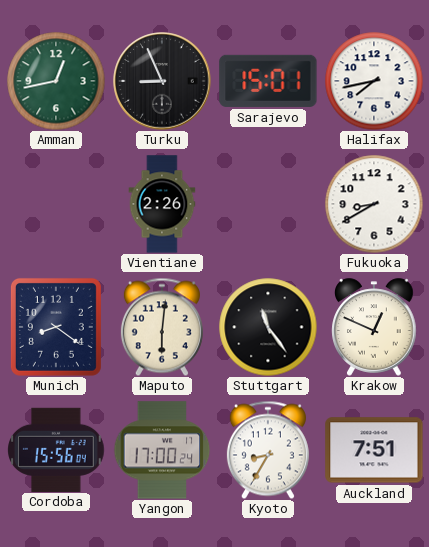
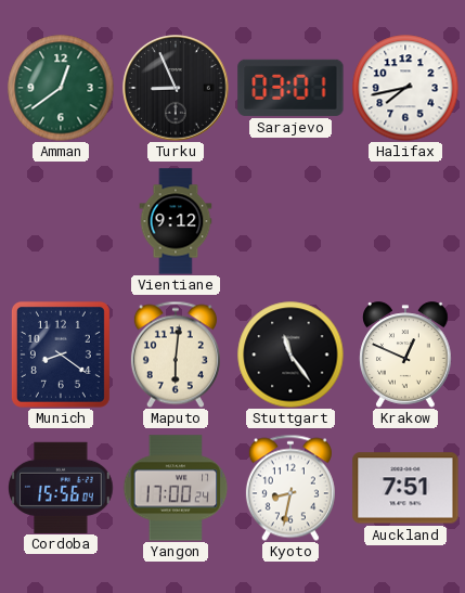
Amman: 12:43 -> 12:39
Sarajevo: 15:01 -> 03:01
Vientiane: 2:26 -> 9:12
Fukuoka: 8:40 -> none
Kyoto: 8:35 -> 8:32
